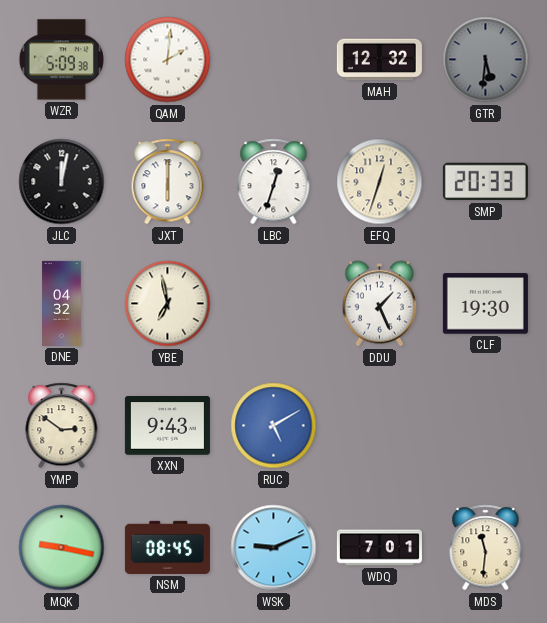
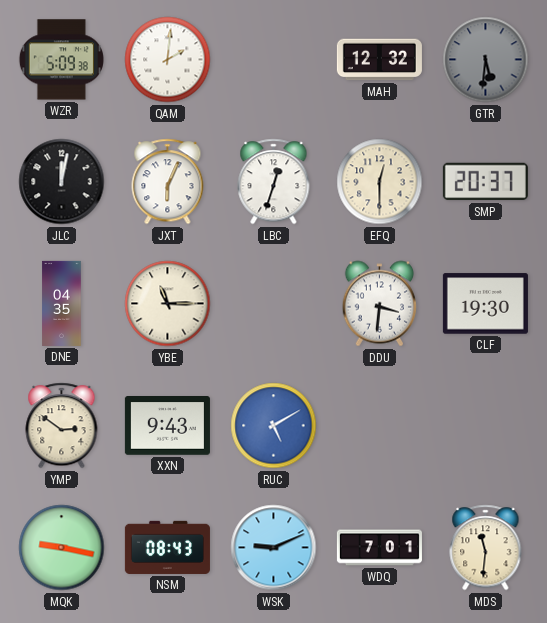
JXT: 6:00 -> 6:04
EFQ: 12:33 -> 12:30
SMP: 20:33 -> 20:37
DNE: 04:32 -> 04:35
YBE: 6:58 -> 11:15
DDU: 1:26 -> 3:31
NSM: 08:45 -> 08:43
